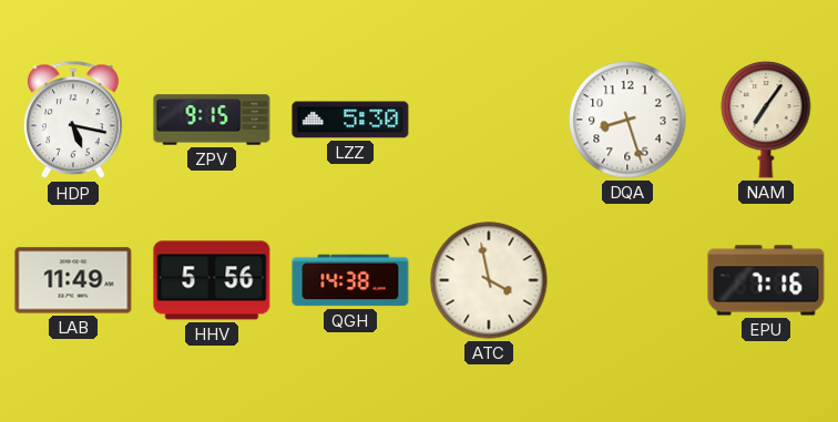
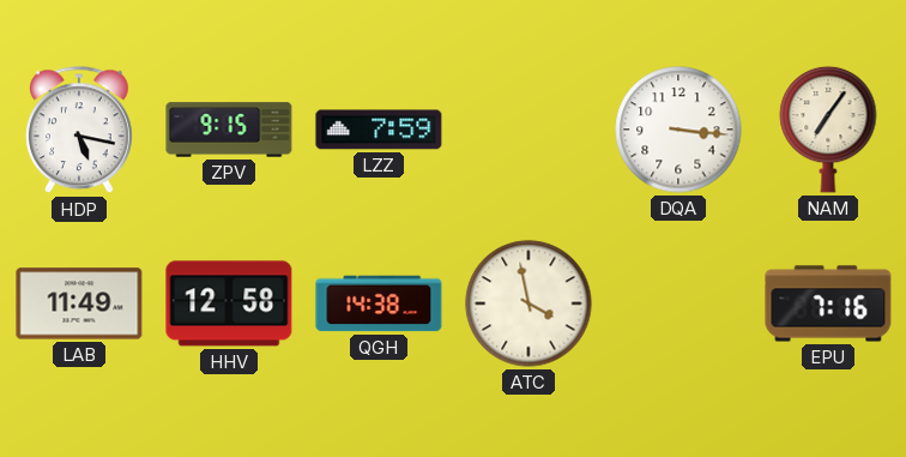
LZZ: 5:30 -> 7:59
DQA: 8:27 -> 3:16
HHV: 5:56 -> 12:58
